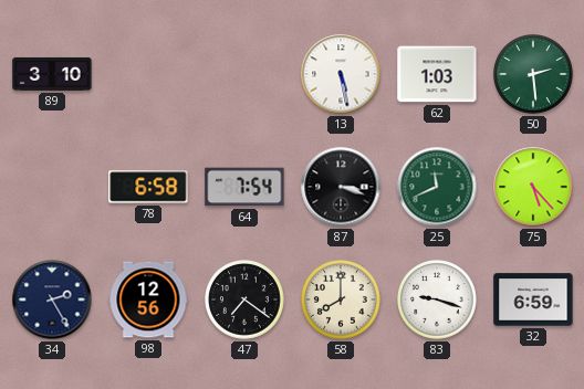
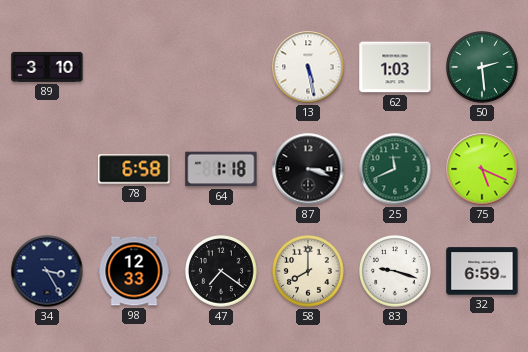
64: 7:54 -> 1:18
75: 5:23 -> 5:19
34: 2:25 -> 3:25
98: 12:56 -> 12:33
